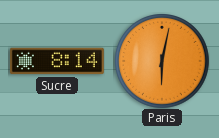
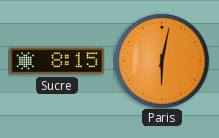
Sucre: 8:14 -> 8:15
